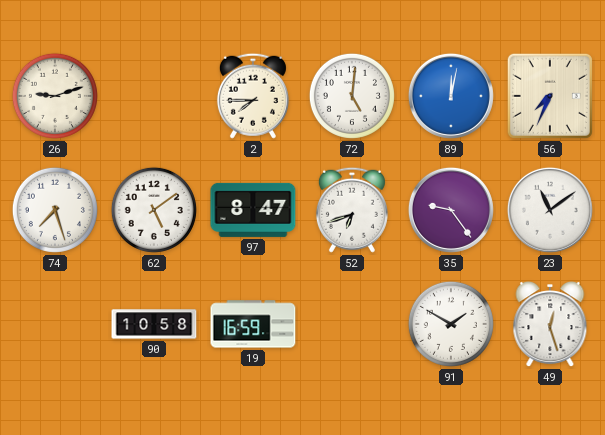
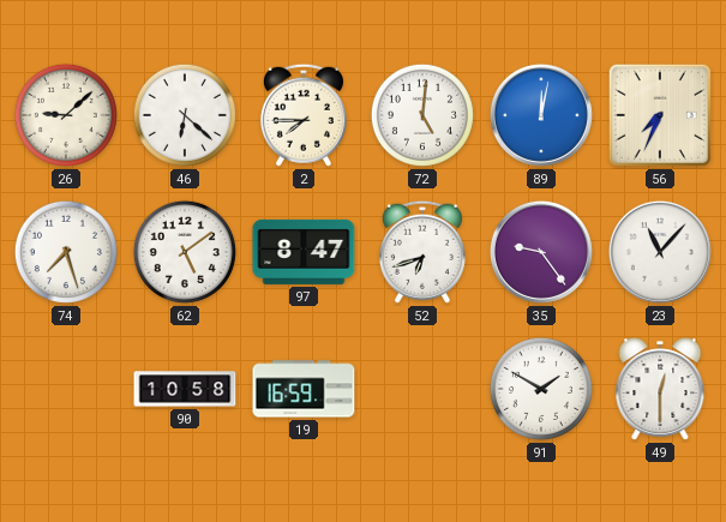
26: 9:12 -> 9:08
46: none -> 6:22
23: 11:09 -> 11:07
49: 12:27 -> 12:30
